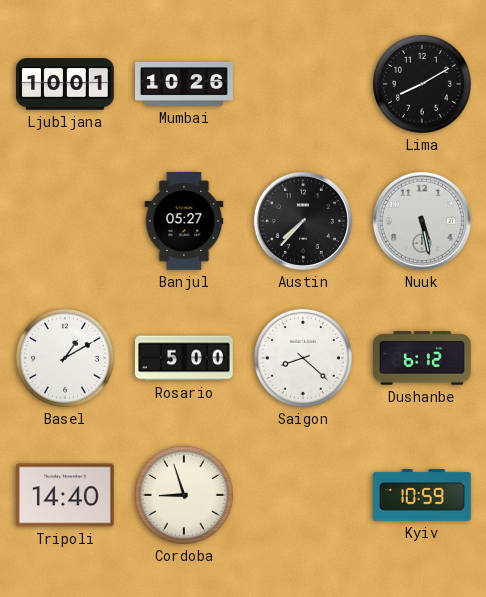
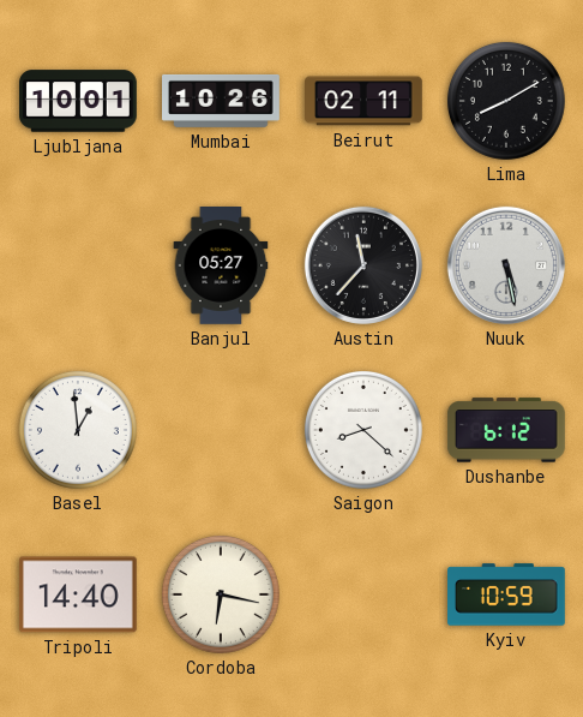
Beirut: none -> 02:11
Austin: 7:37 -> 11:37
Basel: 1:10 -> 12:59
Rosario: 5:00 -> none
Cordoba: 8:57 -> 6:17
